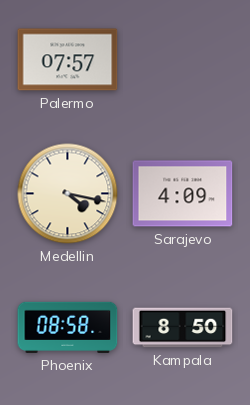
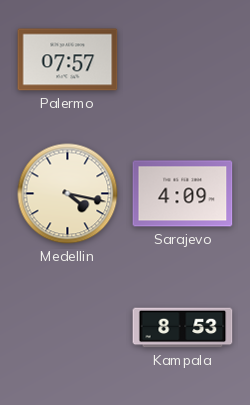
Phoenix: 08:58 -> none
Kampala: 8:50 -> 8:53
